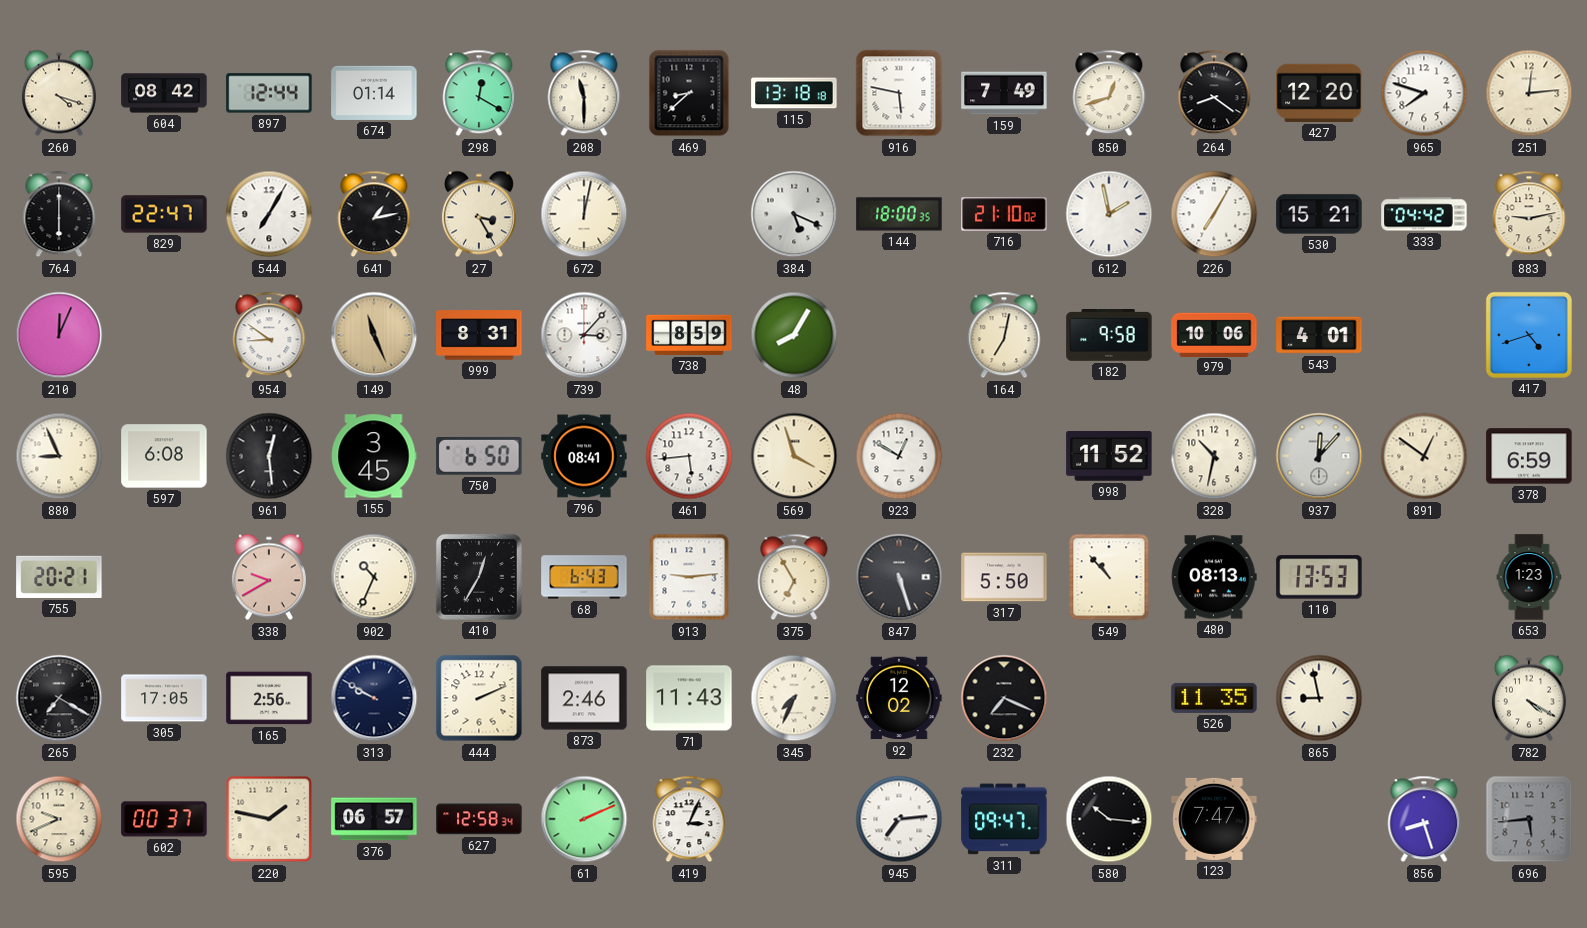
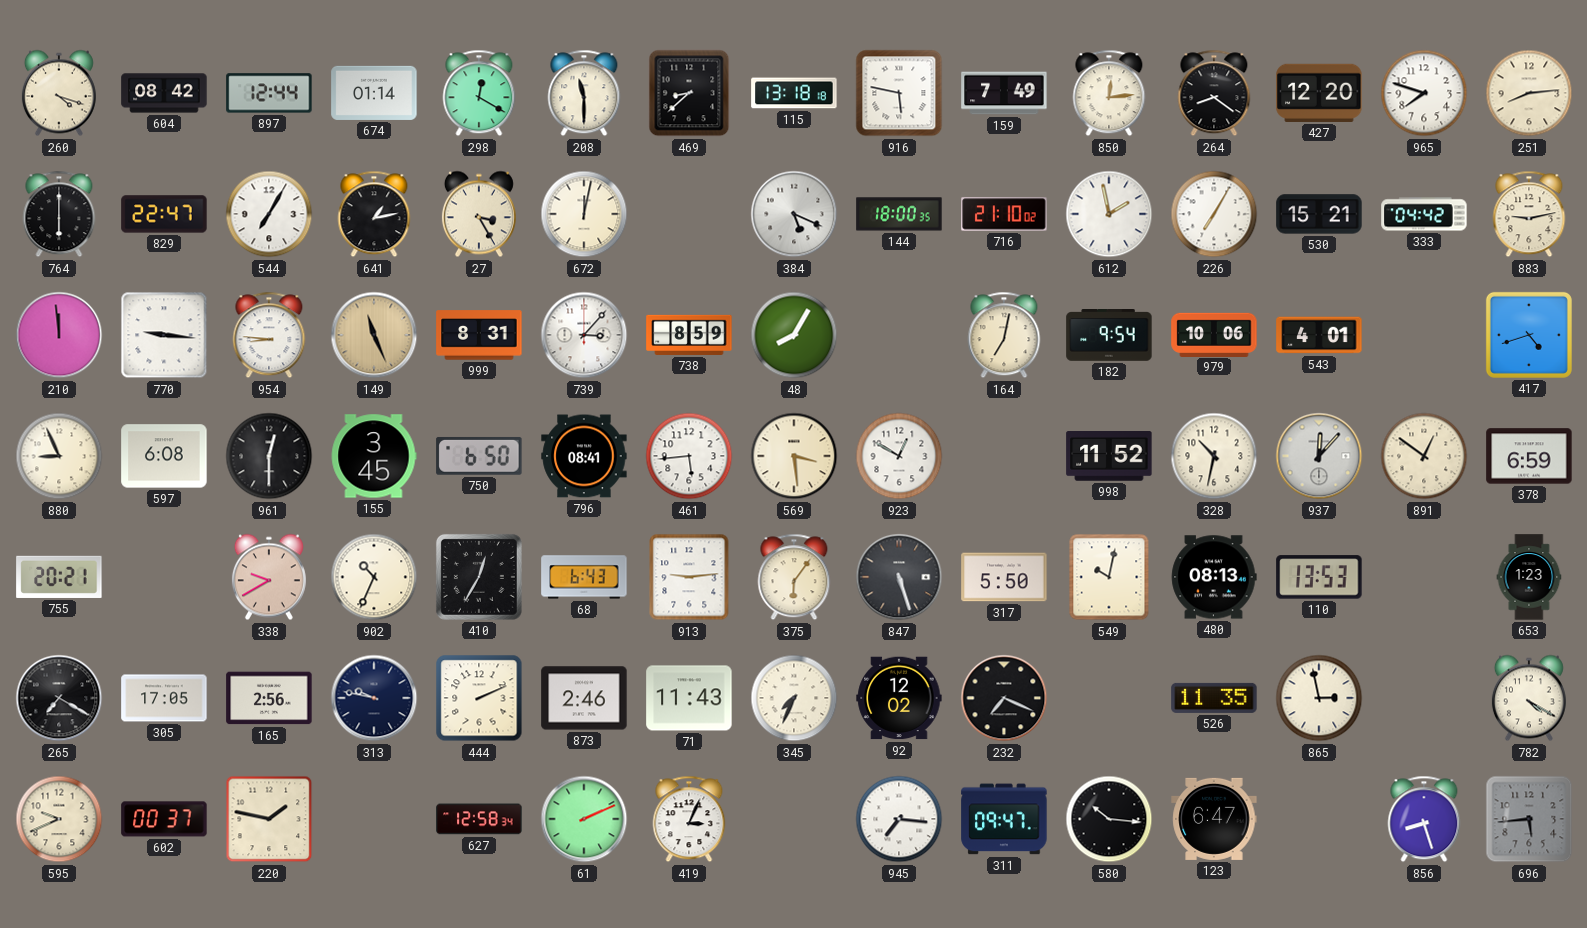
850: 12:42 -> 12:14
251: 12:14 -> 8:14
210: 12:04 -> 11:59
770: none -> 9:16
954: 8:51 -> 8:46
182: 9:58 -> 9:54
961: 12:29 -> 12:30
569: 3:57 -> 3:29
375: 6:55 -> 6:06
549: 10:53 -> 10:02
313: 9:50 -> 9:47
865: 8:58 -> 2:58
376: 06:57 -> none
945: 7:14 -> 7:16
123: 7:47 -> 6:47
